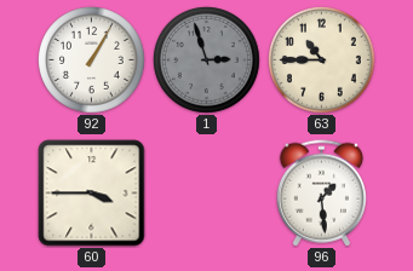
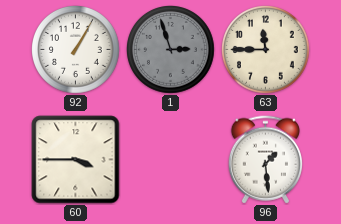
63: 10:45 -> 11:45
